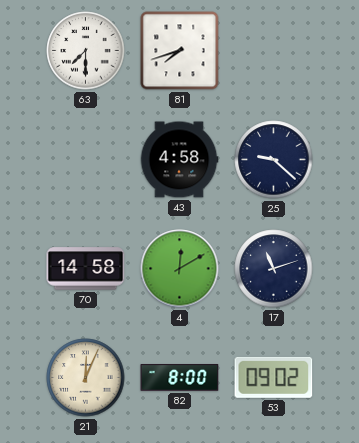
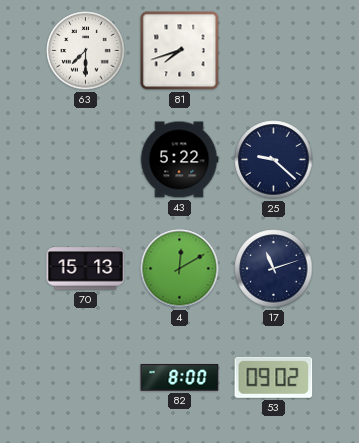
43: 4:58 -> 5:22
70: 14:58 -> 15:13
21: 12:04 -> none
